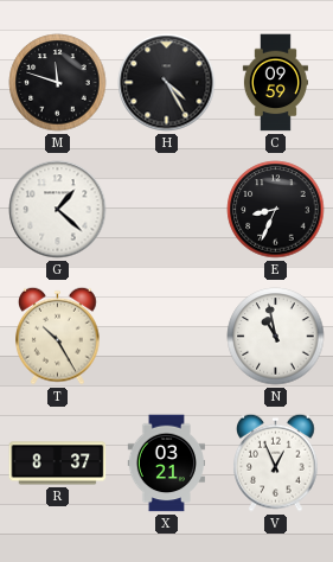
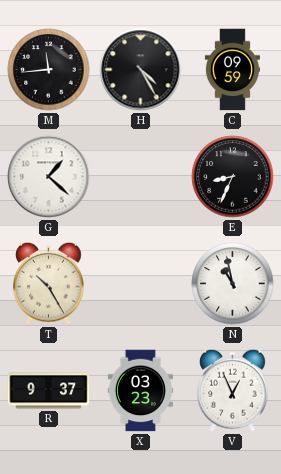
M: 11:48 -> 11:44
R: 8:37 -> 9:37
X: 03:21 -> 03:23
